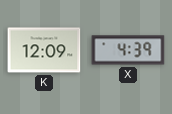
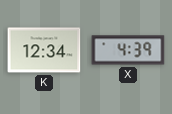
K: 12:09 -> 12:34
